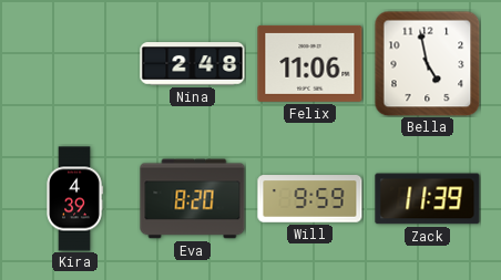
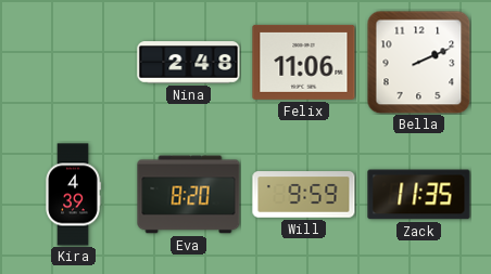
Bella: 4:58 -> 2:11
Zack: 11:39 -> 11:35
